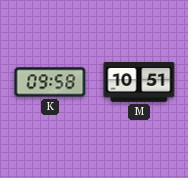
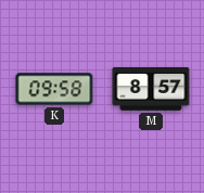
M: 10:51 -> 8:57
